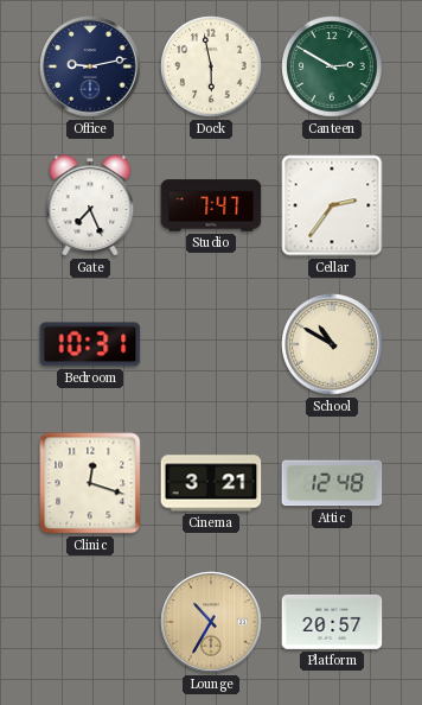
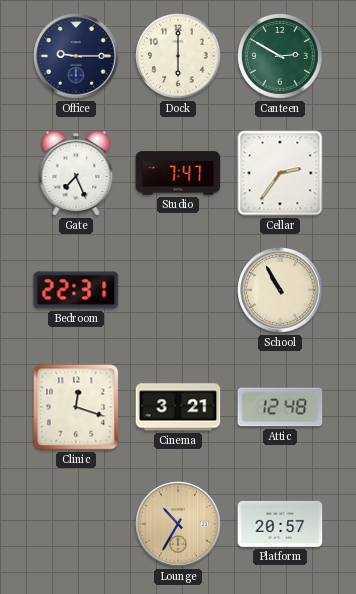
Office: 9:13 -> 9:15
Dock: 5:58 -> 6:00
Bedroom: 10:31 -> 22:31
School: 10:50 -> 10:55
